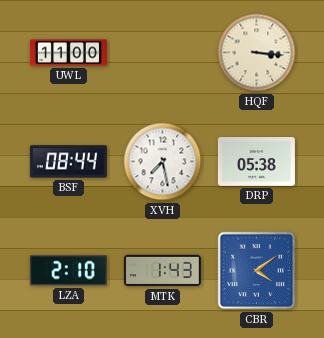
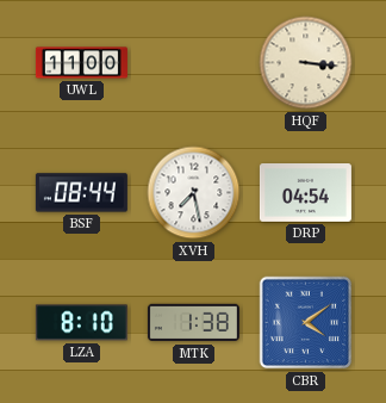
DRP: 05:38 -> 04:54
LZA: 2:10 -> 8:10
MTK: 1:43 -> 1:38
